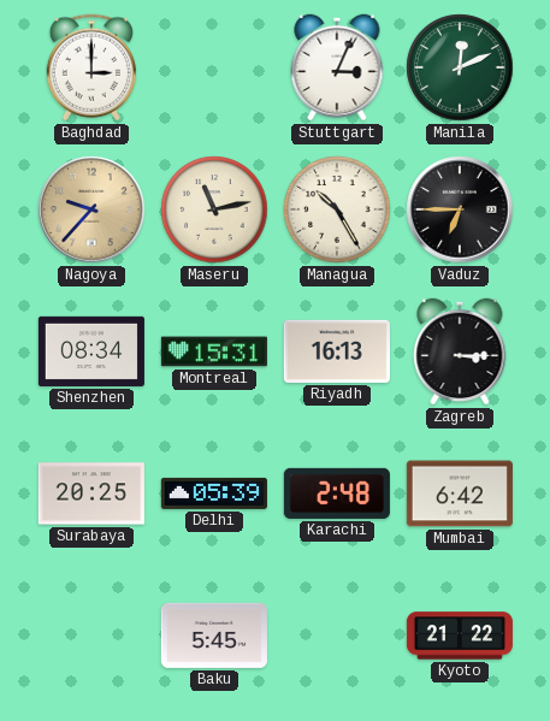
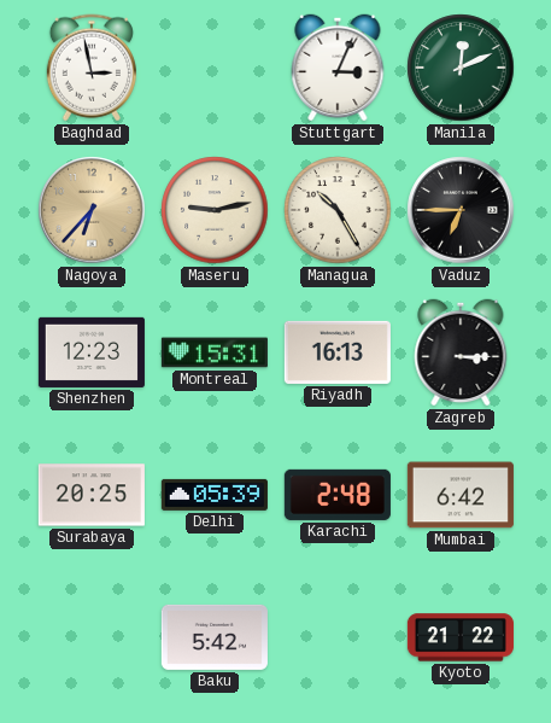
Baghdad: 3:00 -> 2:58
Nagoya: 9:37 -> 6:37
Maseru: 11:13 -> 9:13
Shenzhen: 08:34 -> 12:23
Baku: 5:45 -> 5:42
